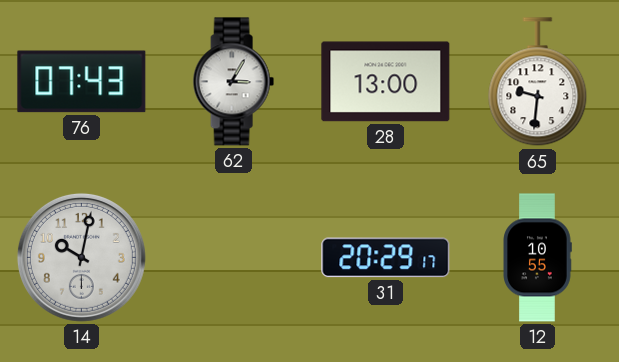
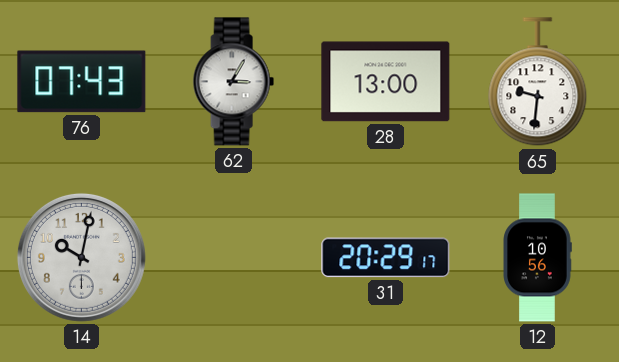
12: 10:55 -> 10:56
